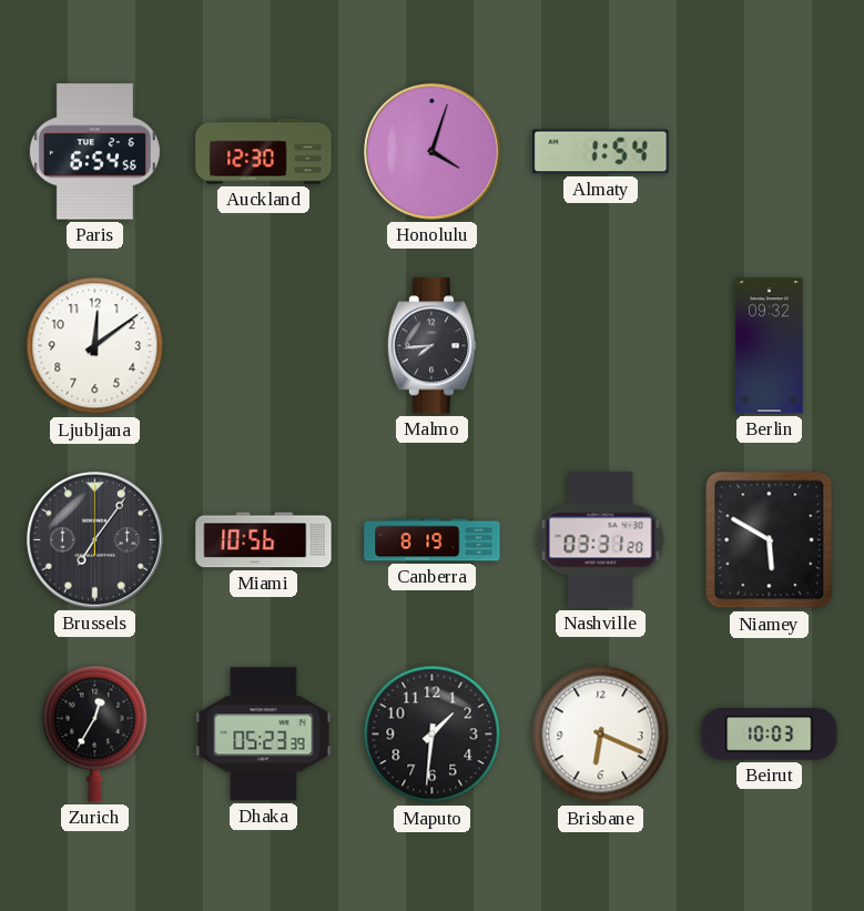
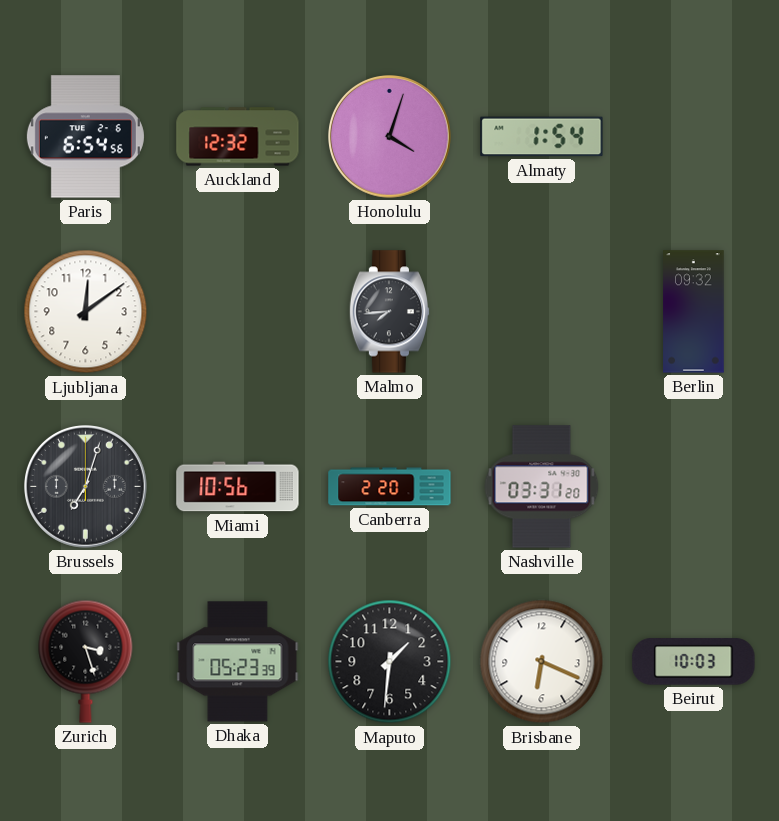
Auckland: 12:30 -> 12:32
Brussels: 7:06 -> 7:03
Canberra: 8:19 -> 2:20
Niamey: 5:50 -> none
Zurich: 12:35 -> 3:27
